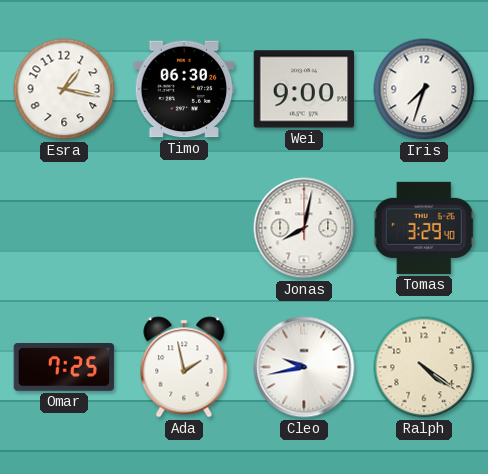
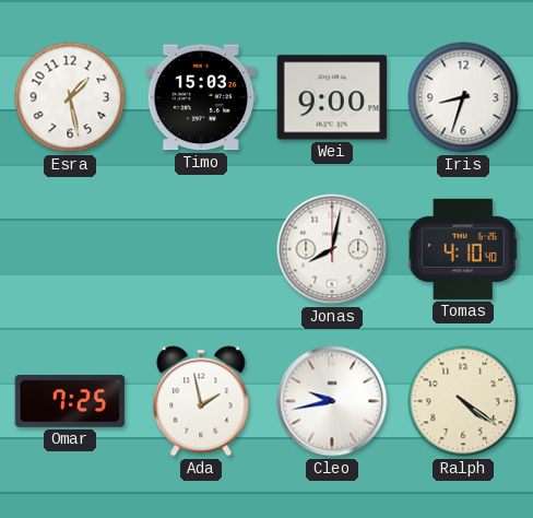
Esra: 1:17 -> 1:28
Timo: 06:30 -> 15:03
Iris: 7:33 -> 8:33
Tomas: 3:29 -> 4:10
